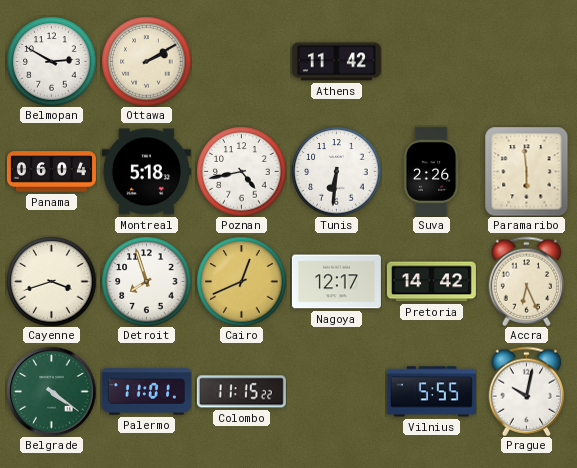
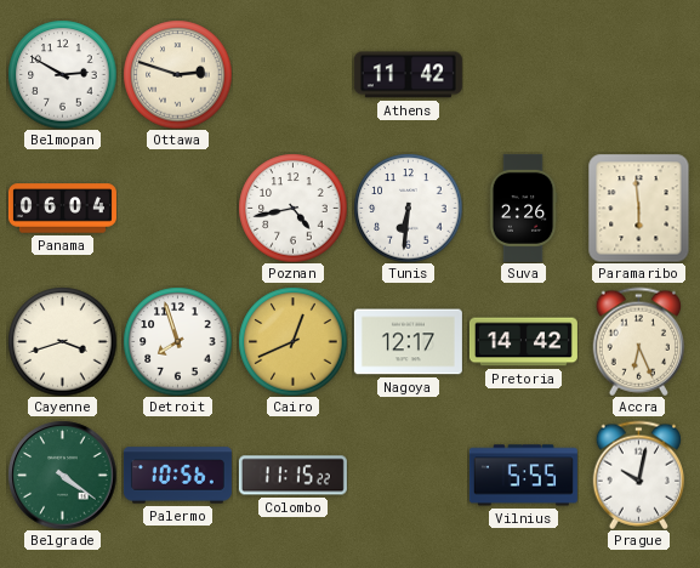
Ottawa: 2:10 -> 2:48
Montreal: 5:18 -> none
Palermo: 11:01 -> 10:56
